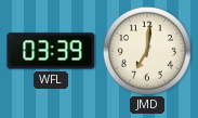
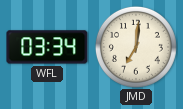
WFL: 03:39 -> 03:34
